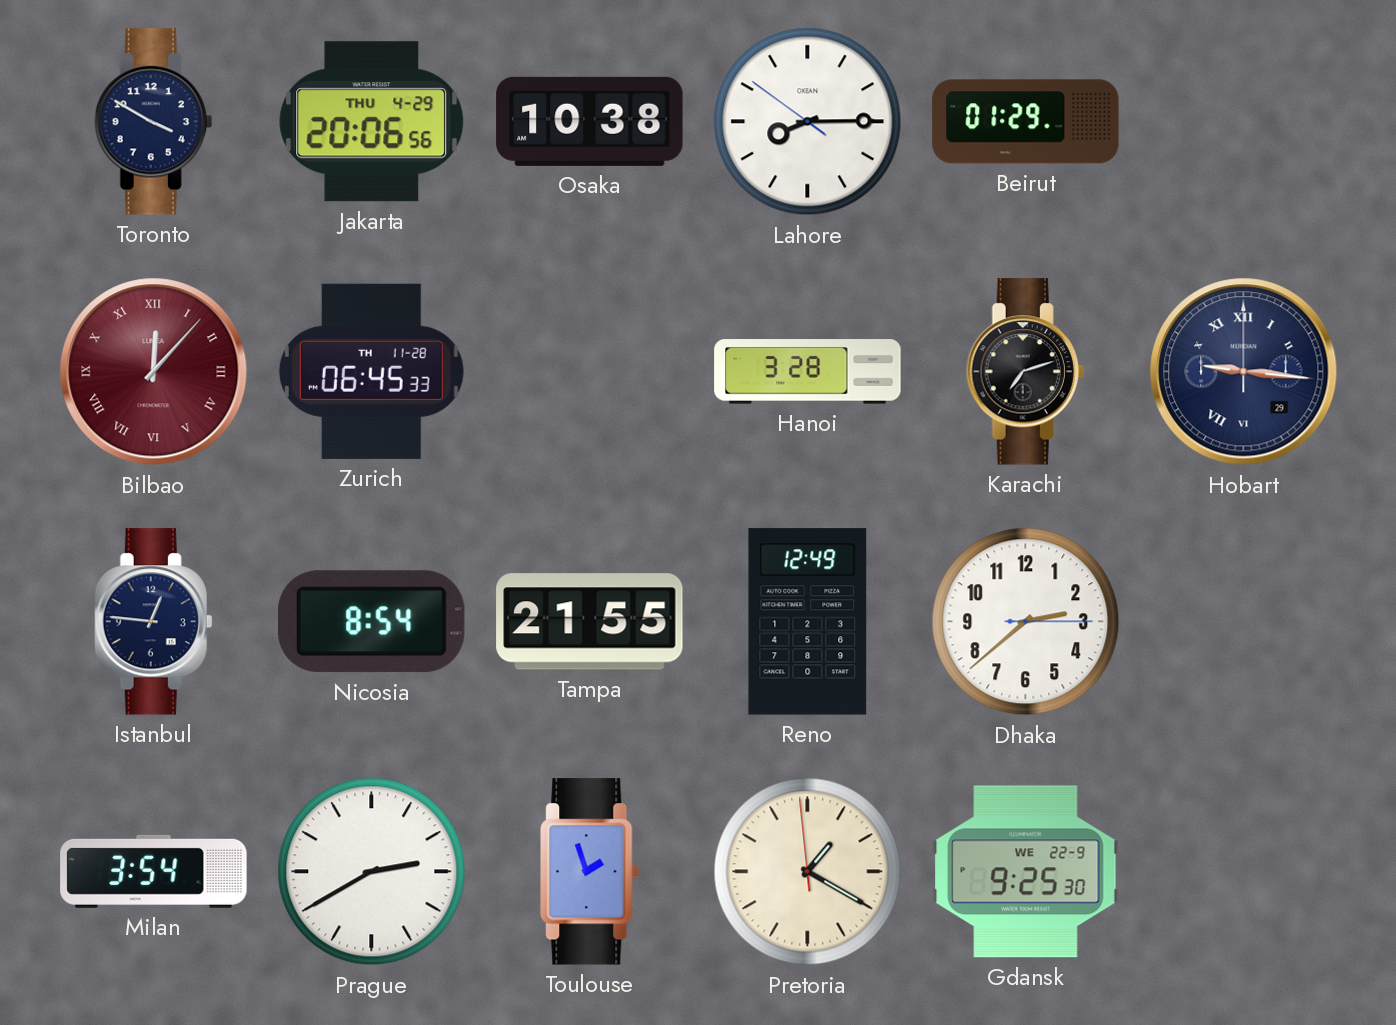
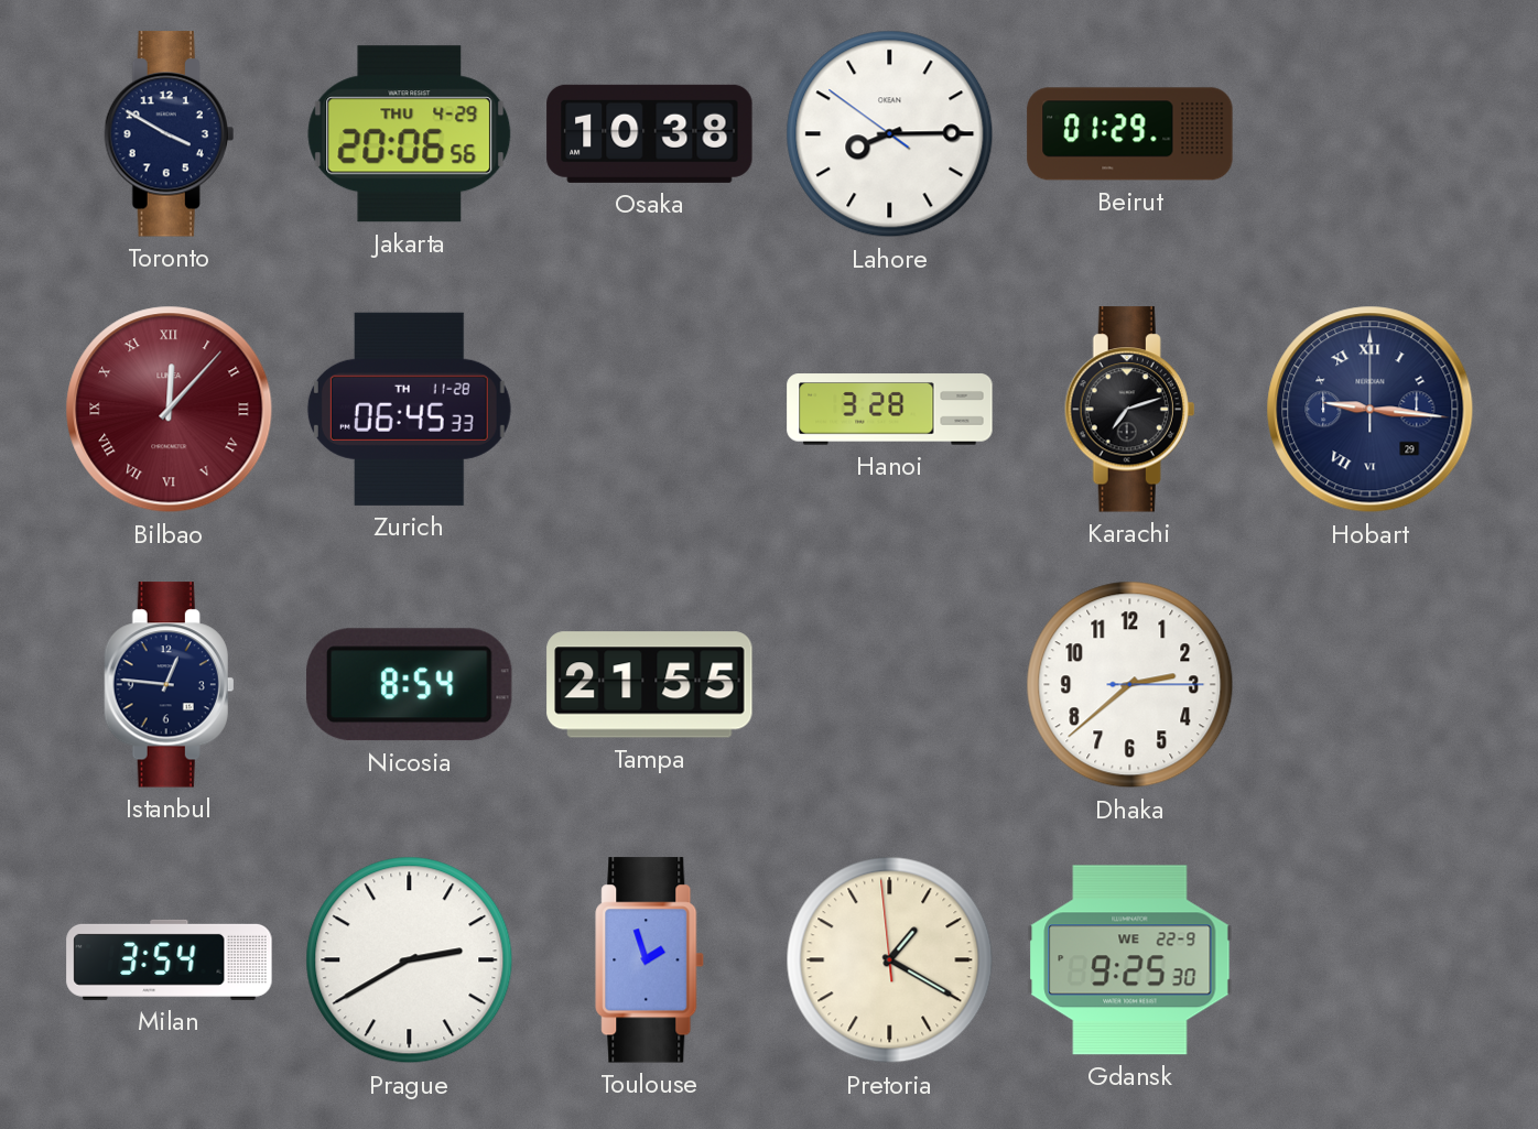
Reno: 12:49 -> none
